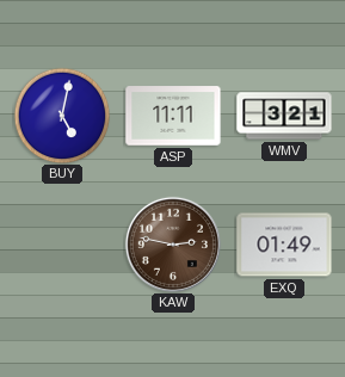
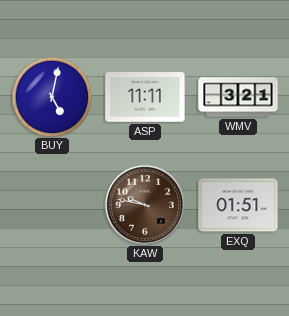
KAW: 2:47 -> 9:47
EXQ: 01:49 -> 01:51
